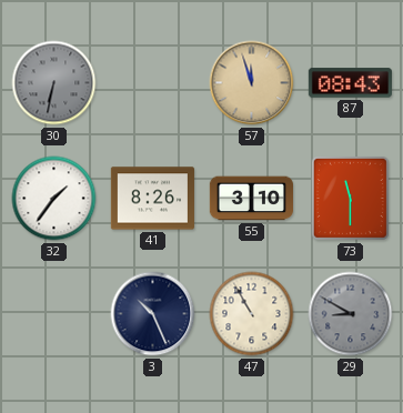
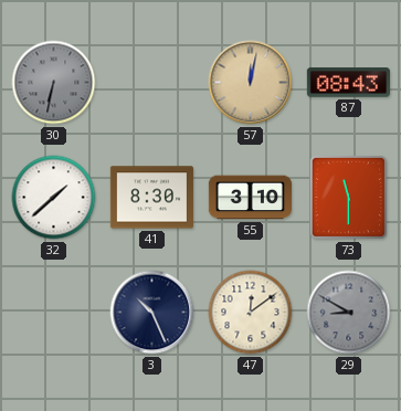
57: 11:57 -> 12:02
32: 1:36 -> 1:38
41: 8:26 -> 8:30
47: 10:55 -> 12:09
